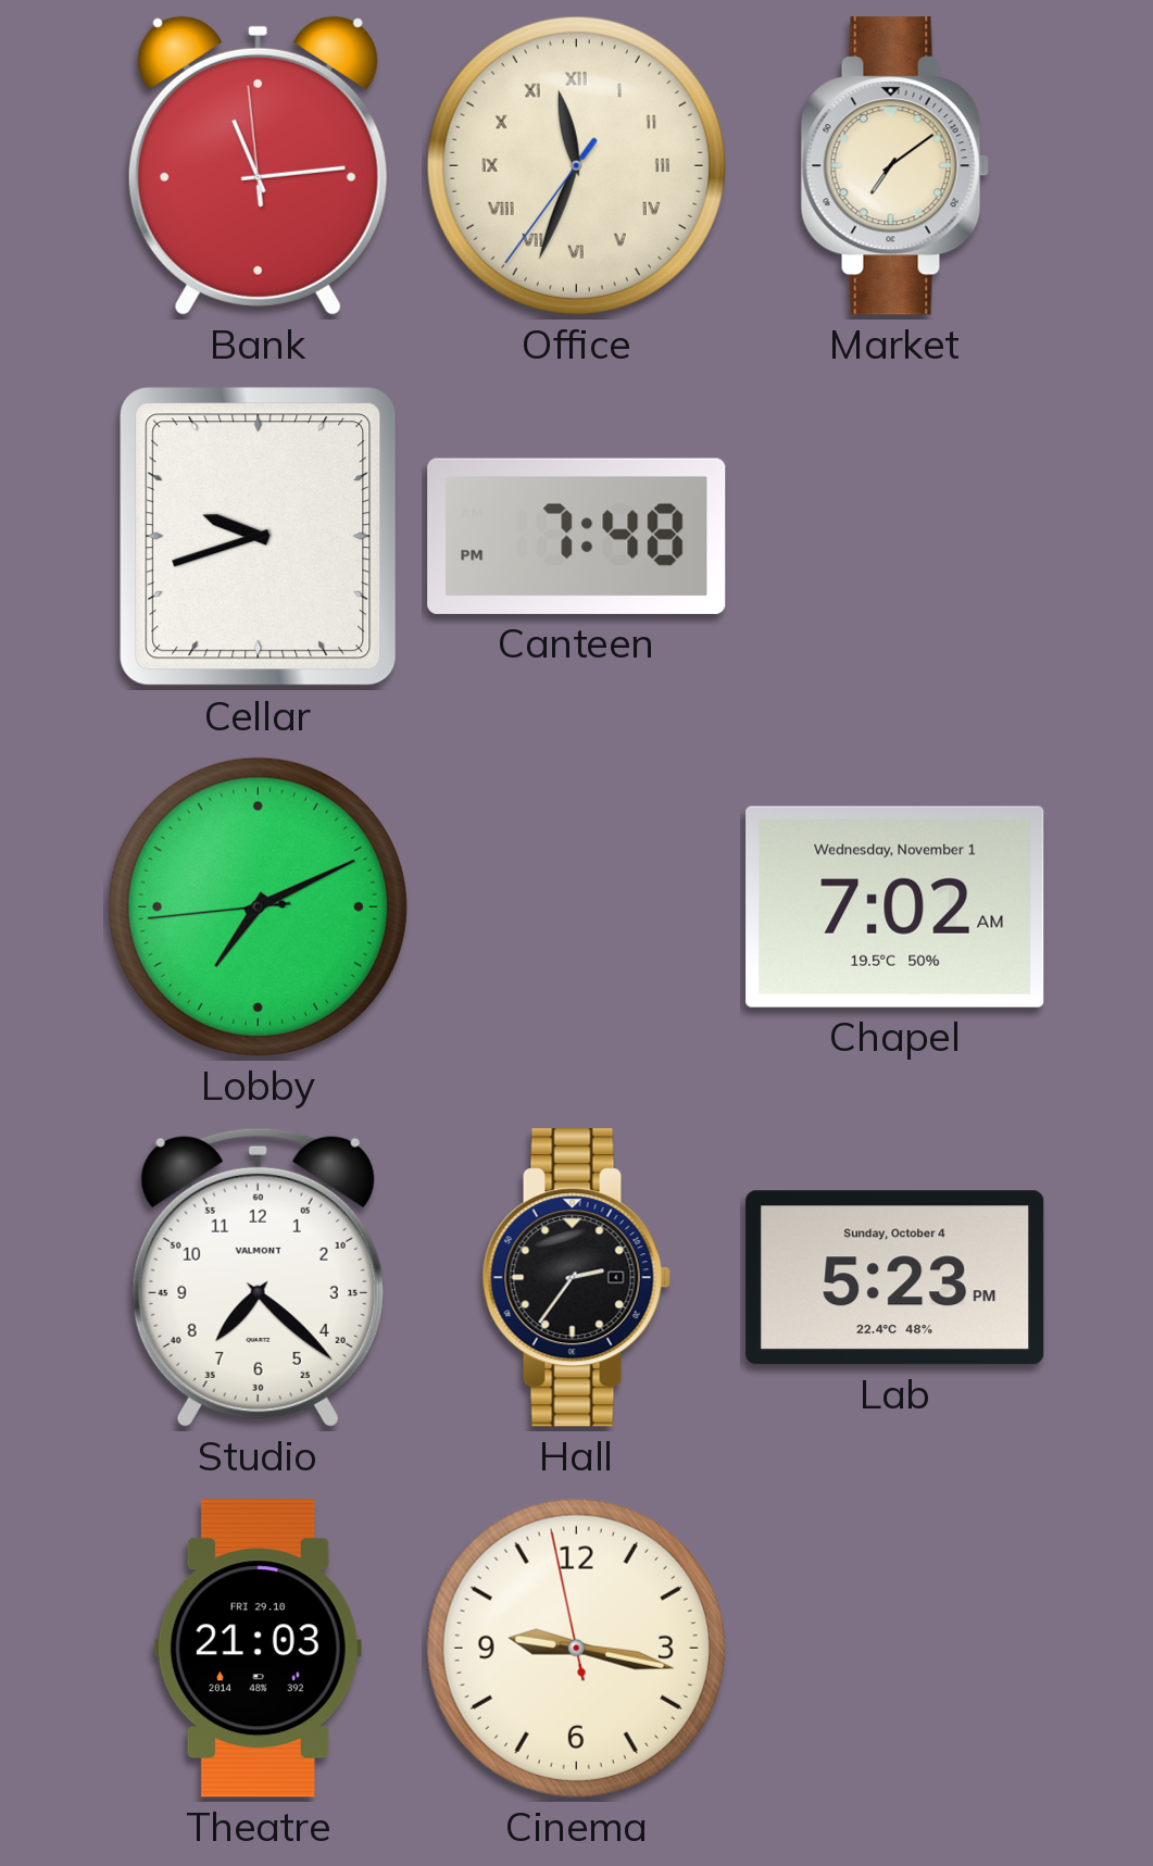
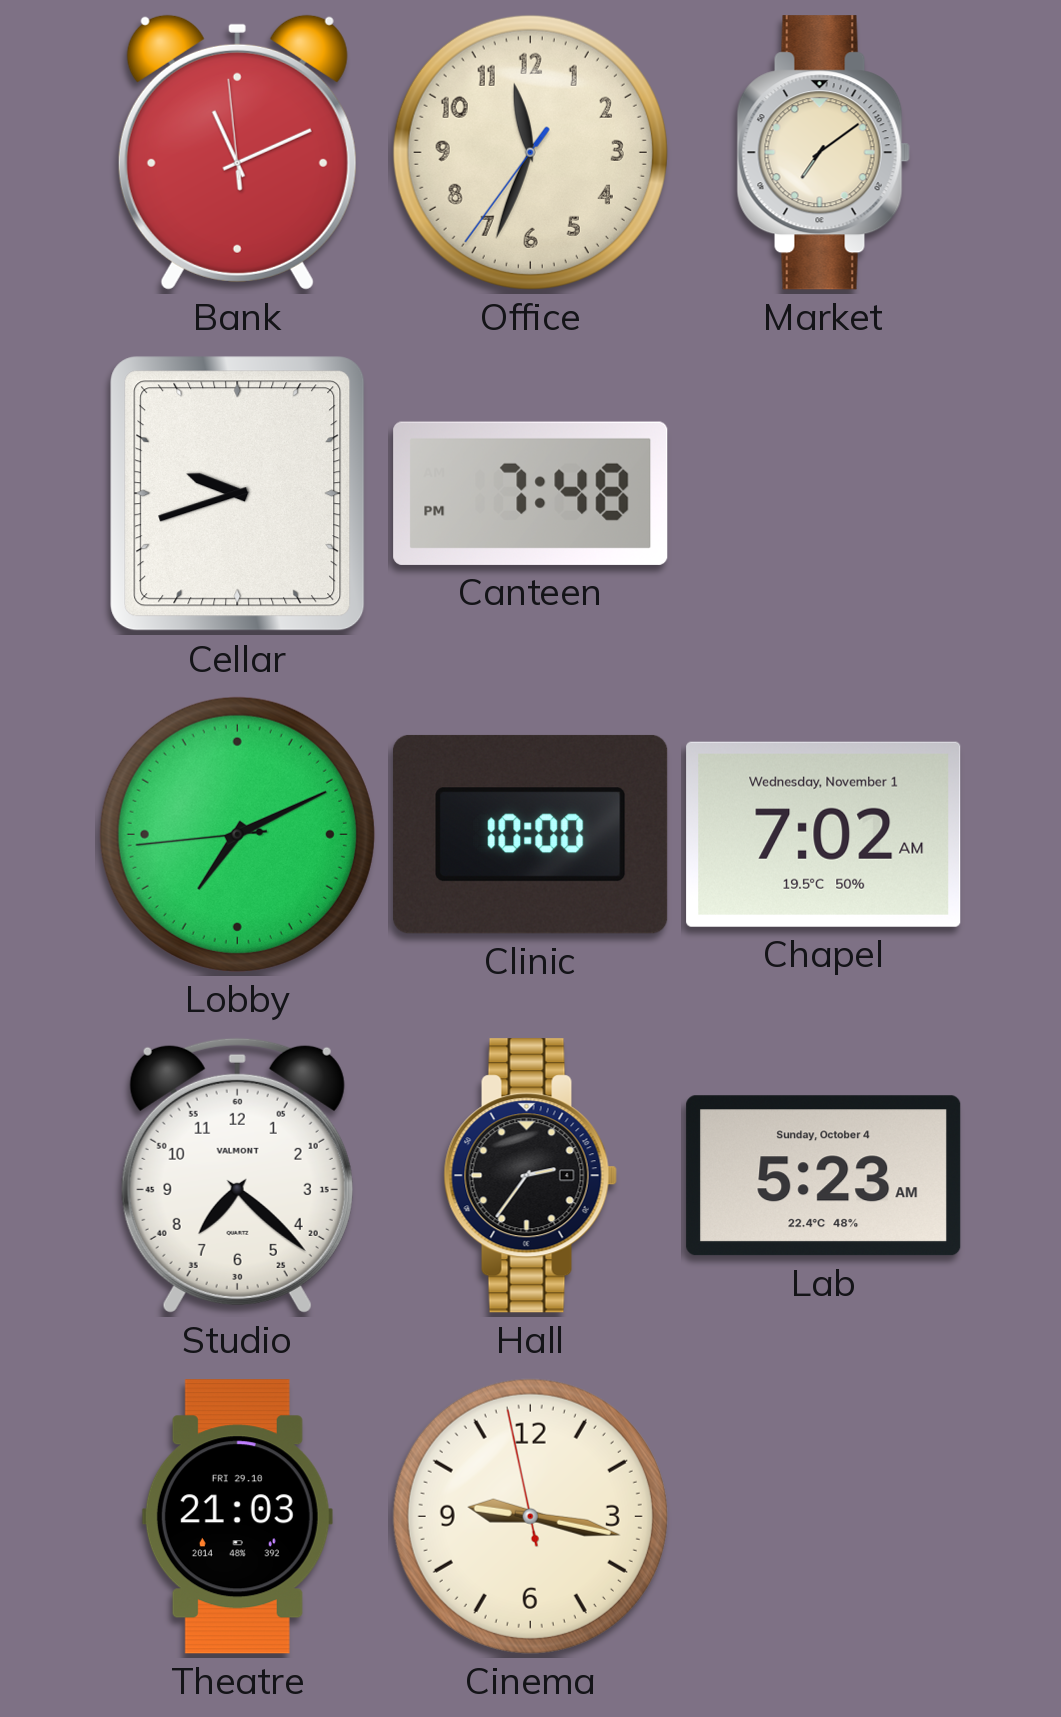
Bank: 11:13 -> 11:10
Office numerals: Roman -> Arabic
Clinic: none -> 10:00
Lab: 5:23 PM -> 5:23 AM
